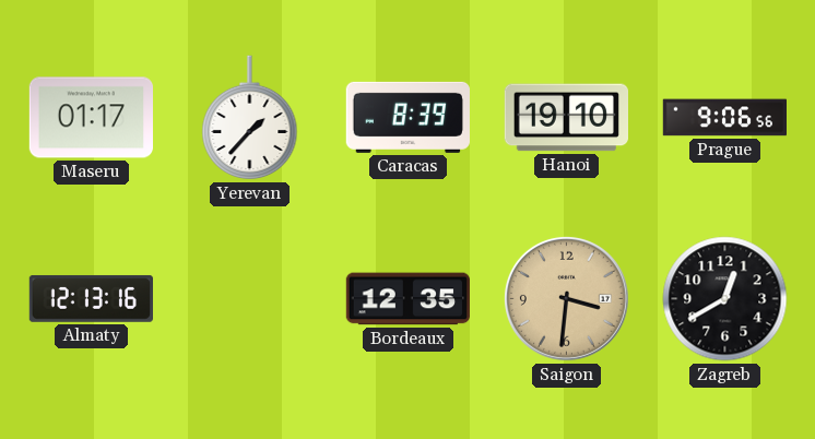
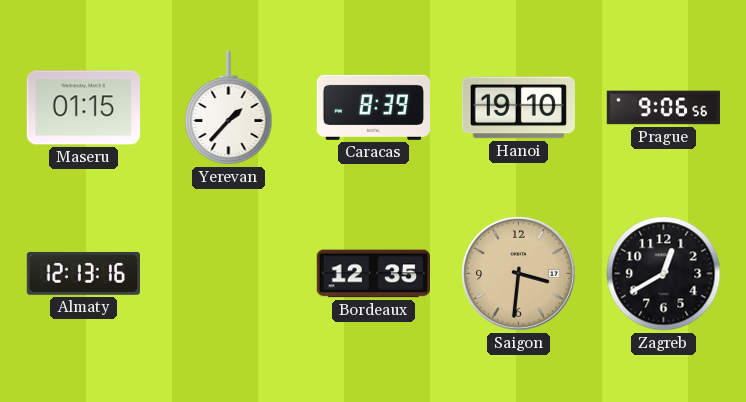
Maseru: 01:17 -> 01:15
